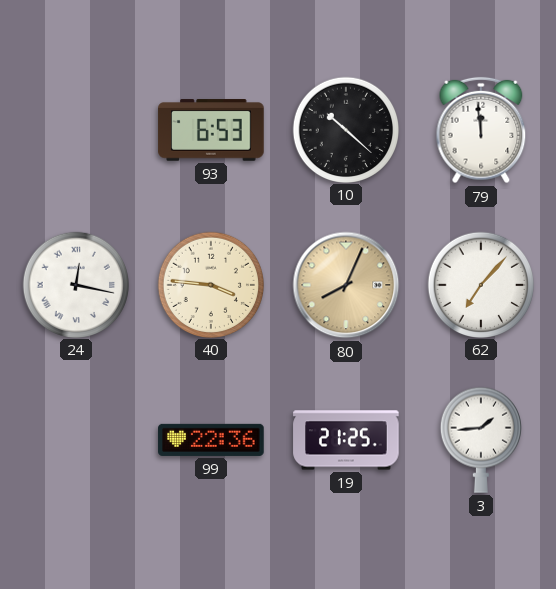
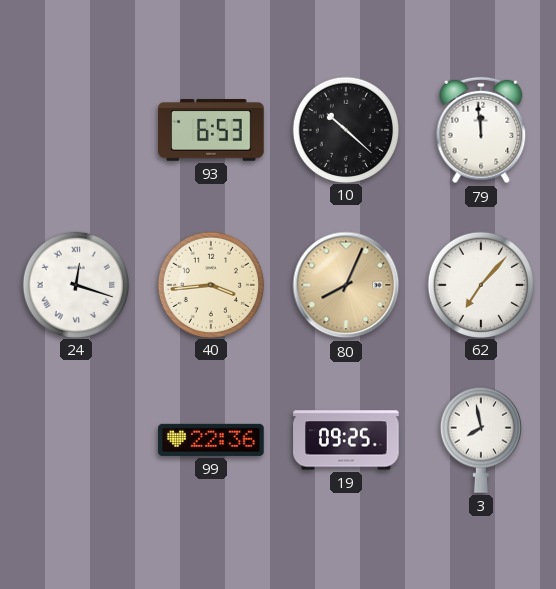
24: 12:17 -> 12:18
40: 3:46 -> 3:44
19: 21:25 -> 09:25
3: 1:44 -> 7:58
